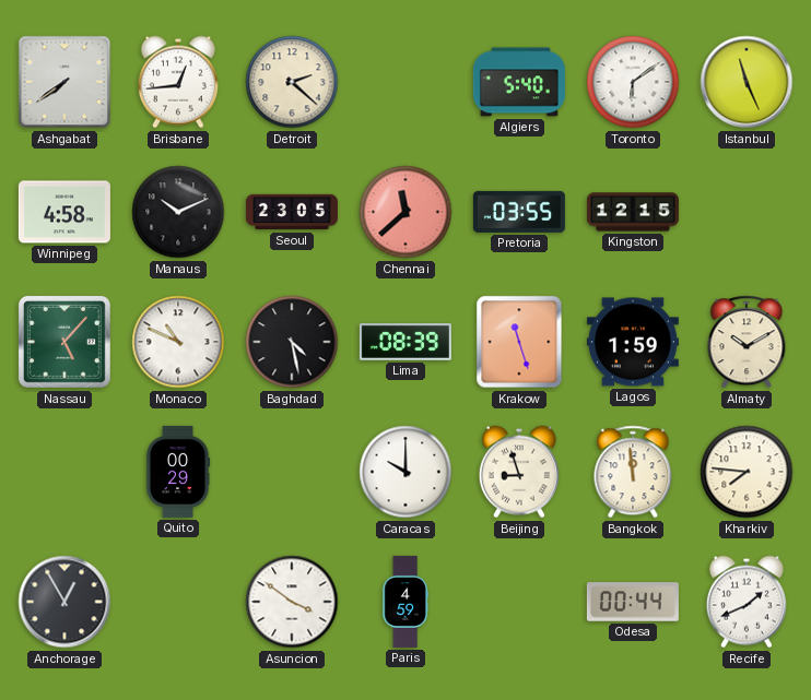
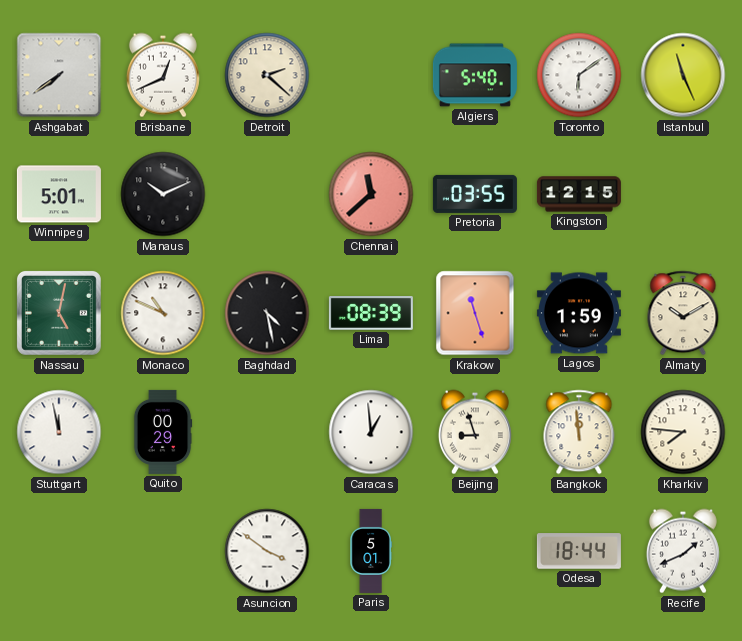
Brisbane: 12:44 -> 12:41
Winnipeg: 4:58 -> 5:01
Seoul: 23:05 -> none
Nassau: 5:07 -> 5:02
Stuttgart: none -> 11:58
Caracas: 10:00 -> 12:59
Anchorage: 12:55 -> none
Paris: 4:59 -> 5:01
Odesa: 00:44 -> 18:44
